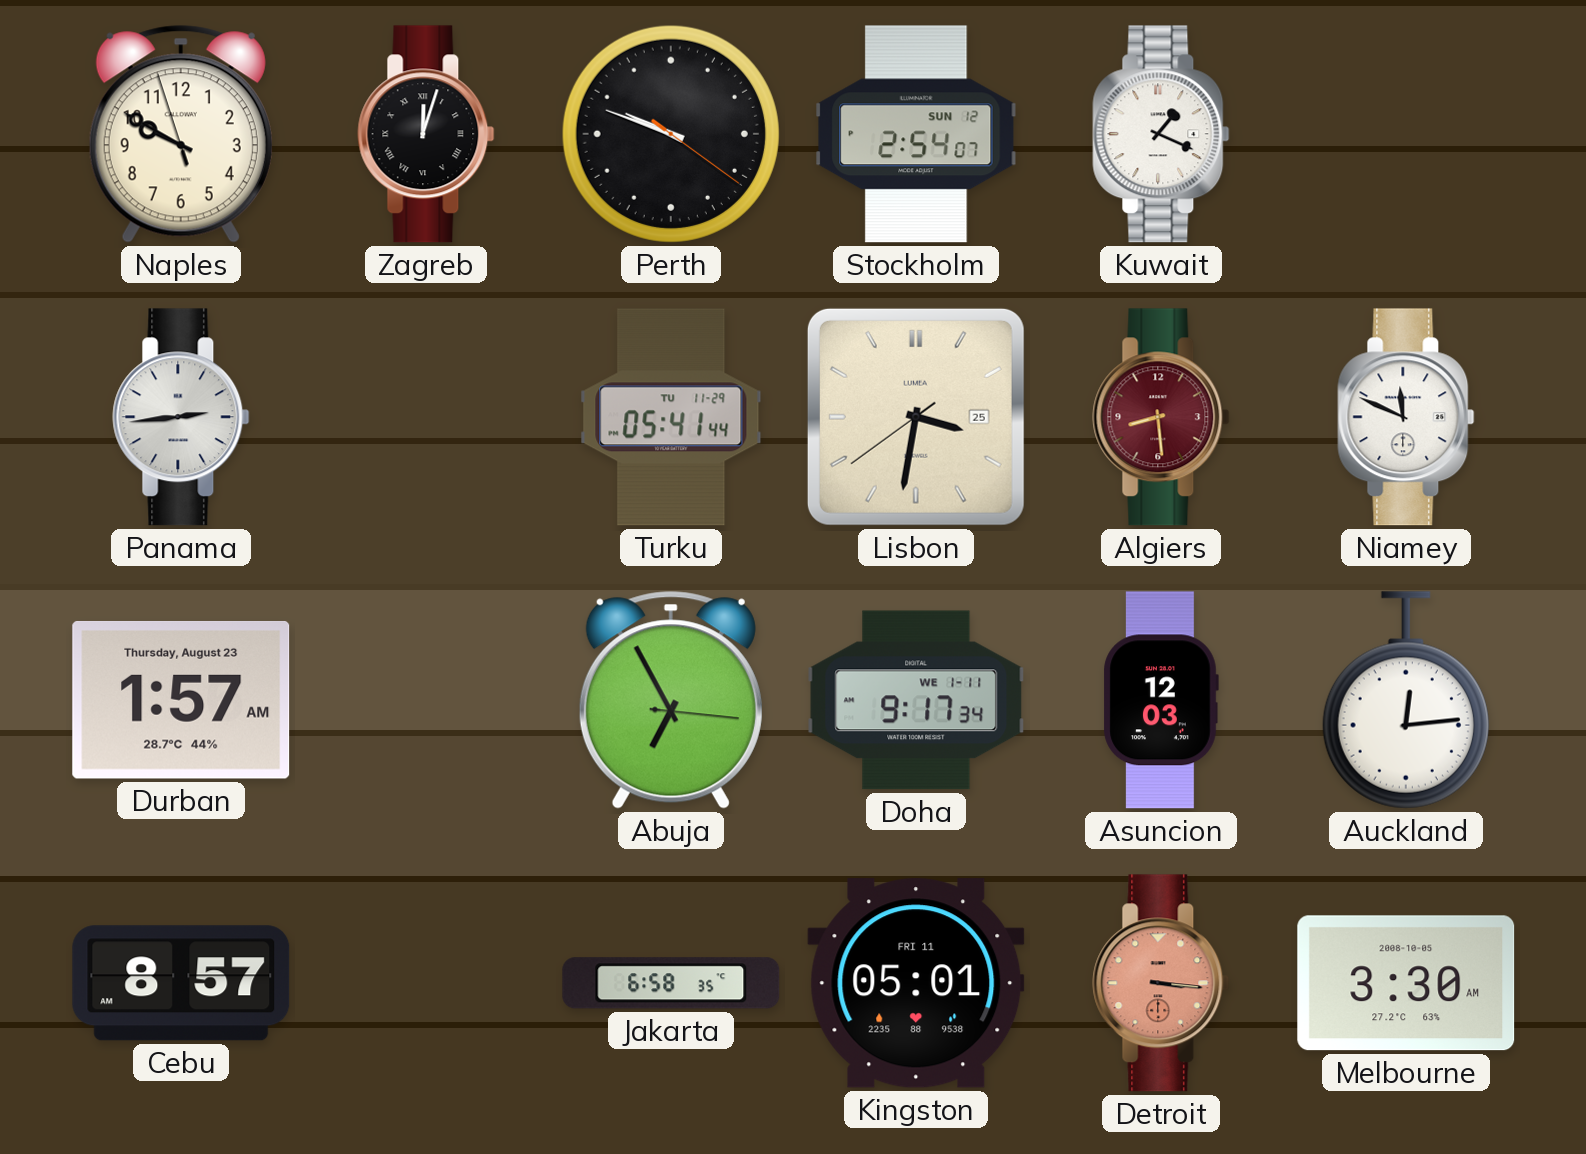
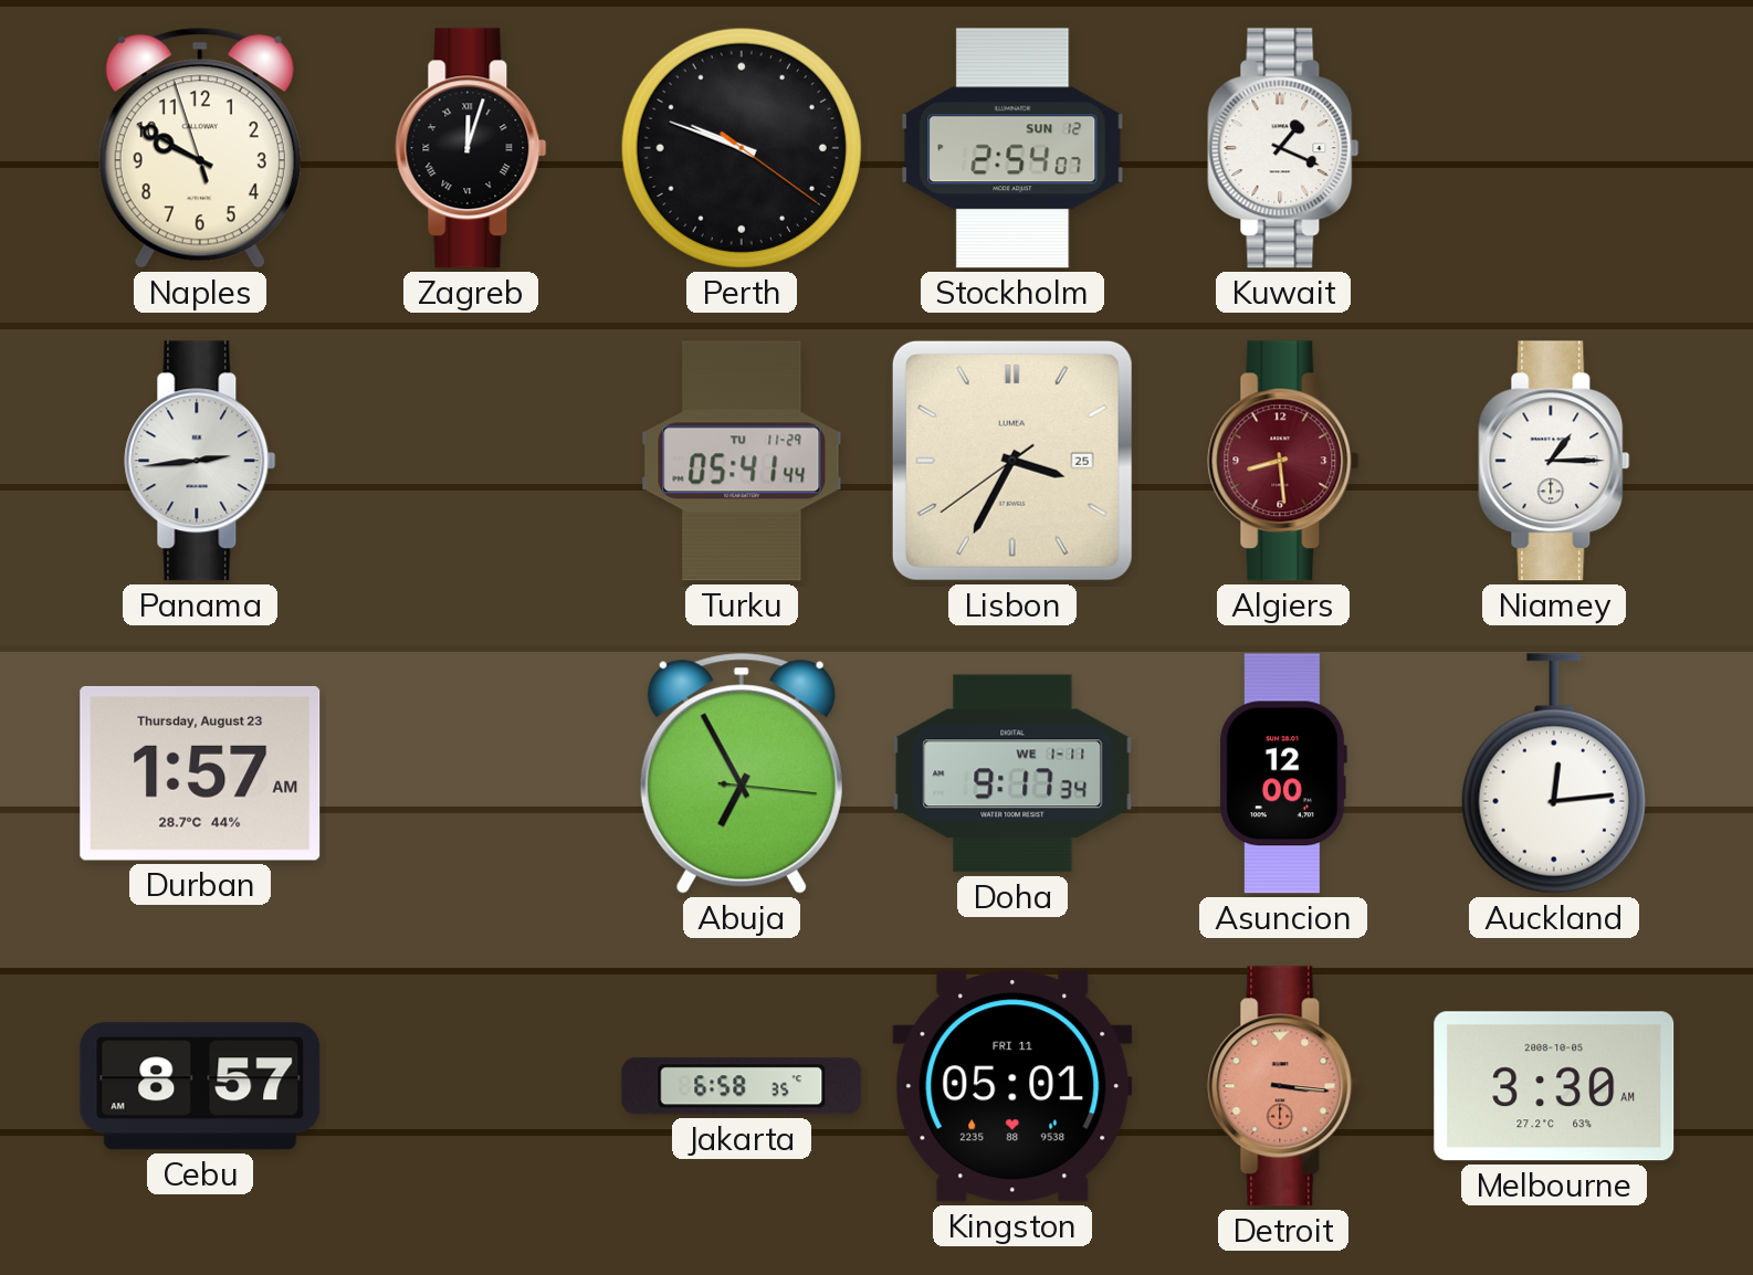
Lisbon: 3:31 -> 3:34
Niamey: 11:49 -> 1:15
Asuncion: 12:03 -> 12:00
